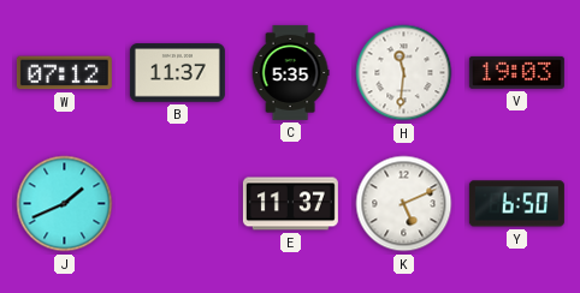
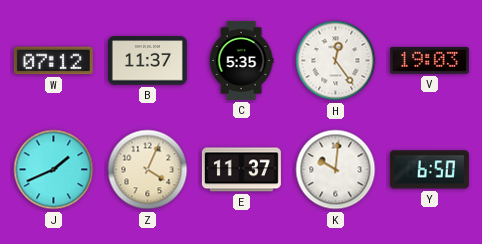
H: 11:31 -> 12:24
Z: none -> 4:04
K: 5:11 -> 10:01
